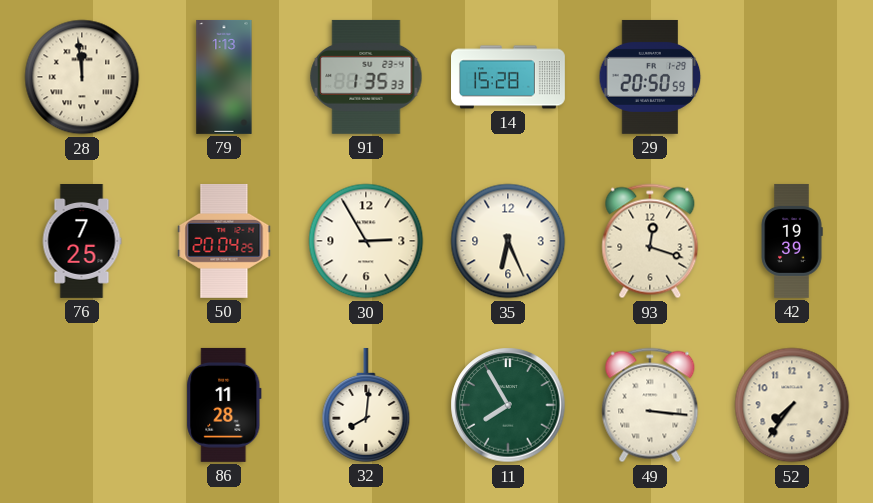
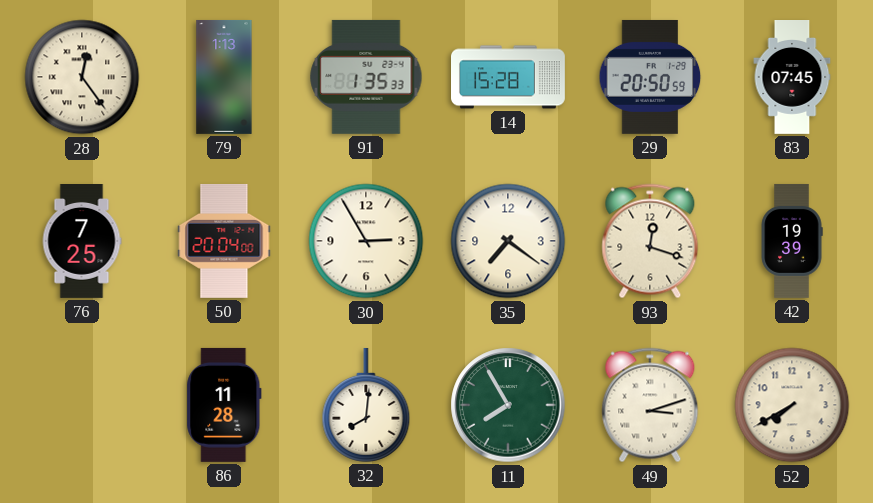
28: 11:59 -> 12:24
83: none -> 07:45
50: 20:04:25 -> 20:04:00
35: 6:26 -> 7:21
49: 3:16 -> 3:12
52: 7:36 -> 7:40
